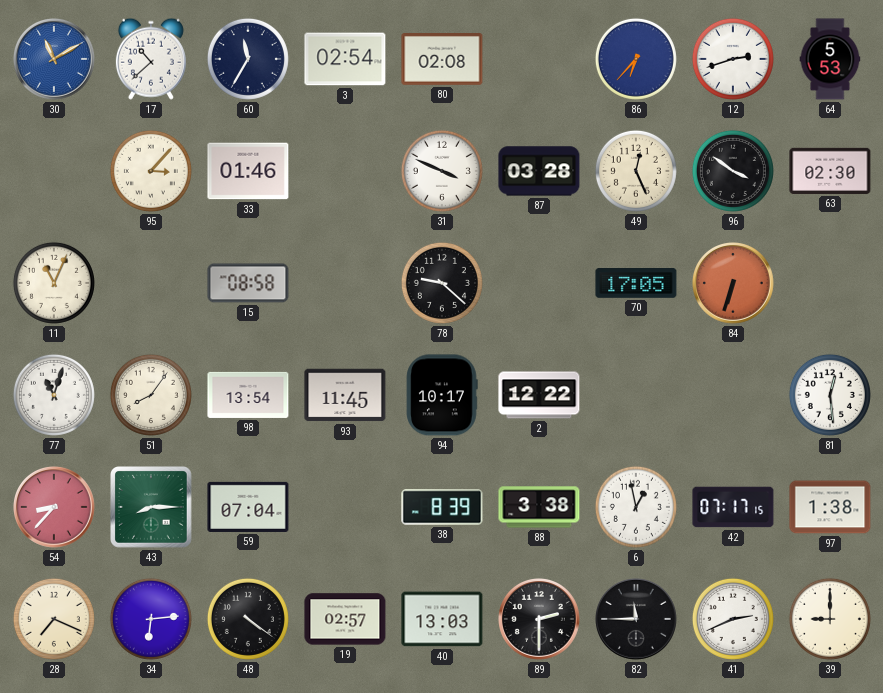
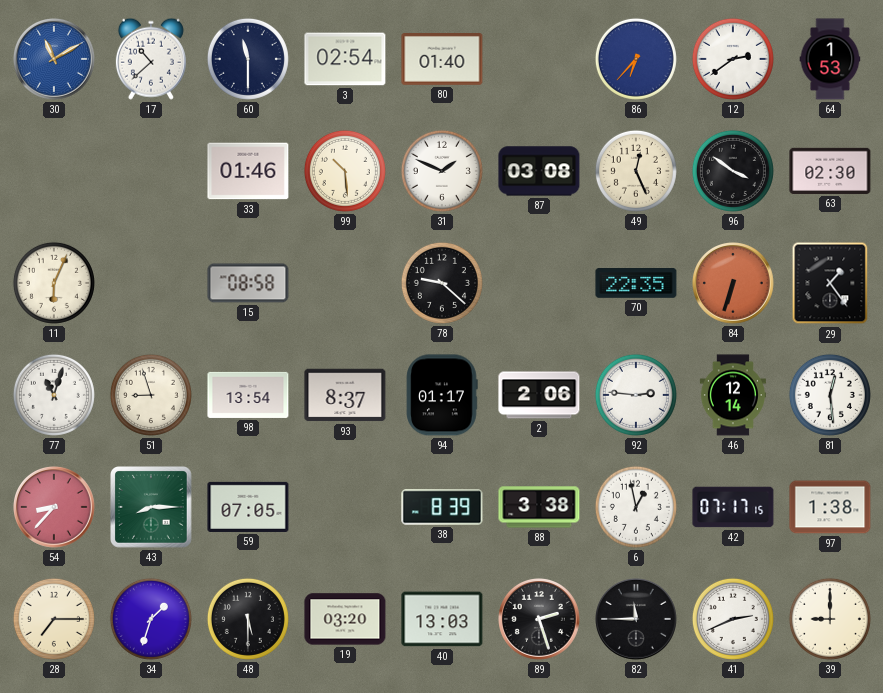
60: 11:35 -> 11:30
80: 02:08 -> 01:40
12: 2:42 -> 2:39
64: 5:53 -> 1:53
95: 3:07 -> none
99: none -> 10:29
31: 3:49 -> 1:49
87: 03:28 -> 03:08
11: 11:04 -> 6:04
70: 17:05 -> 22:35
29: none -> 1:24
51: 8:06 -> 8:57
93: 11:45 -> 8:37
94: 10:17 -> 01:17
2: 12:22 -> 2:06
92: none -> 2:46
46: none -> 12:14
59: 07:04 -> 07:05
28: 7:19 -> 7:15
34: 6:14 -> 1:33
48: 4:21 -> 5:30
19: 02:57 -> 03:20
89: 2:30 -> 2:27
